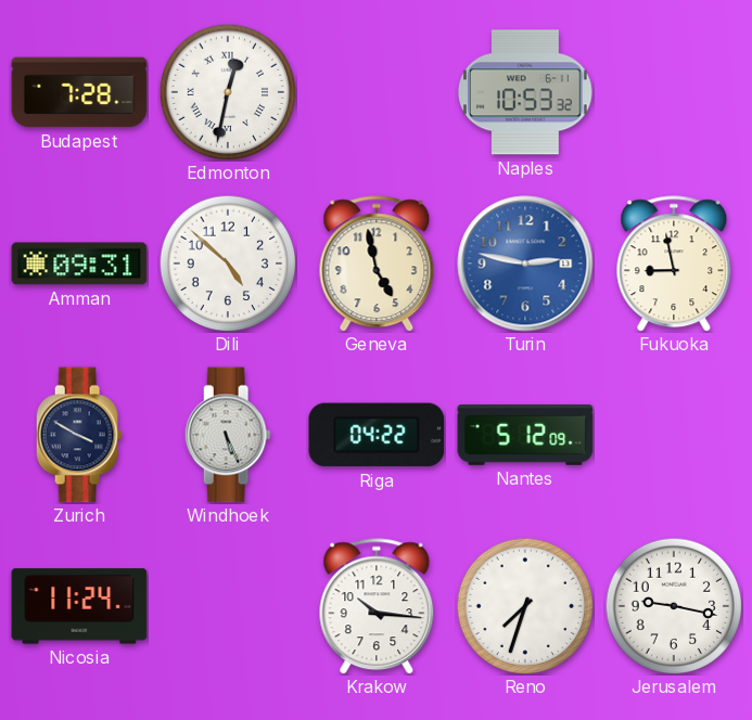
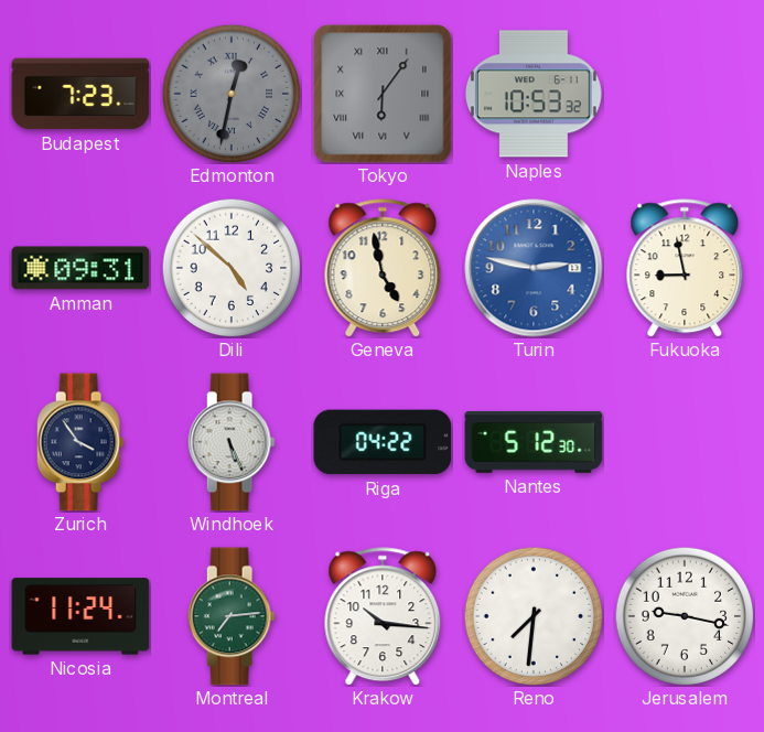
Budapest: 7:28 -> 7:23
Edmonton dial: white -> grey
Tokyo: none -> 6:06
Zurich: 3:50 -> 3:54
Nantes: 5:12:09 -> 5:12:30
Montreal: none -> 7:14
Reno: 7:33 -> 7:31
